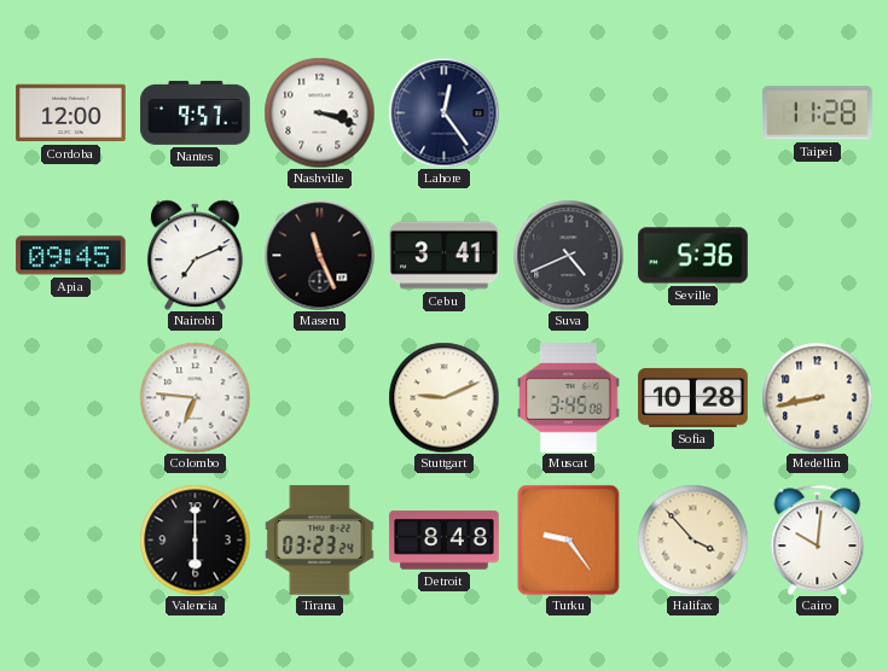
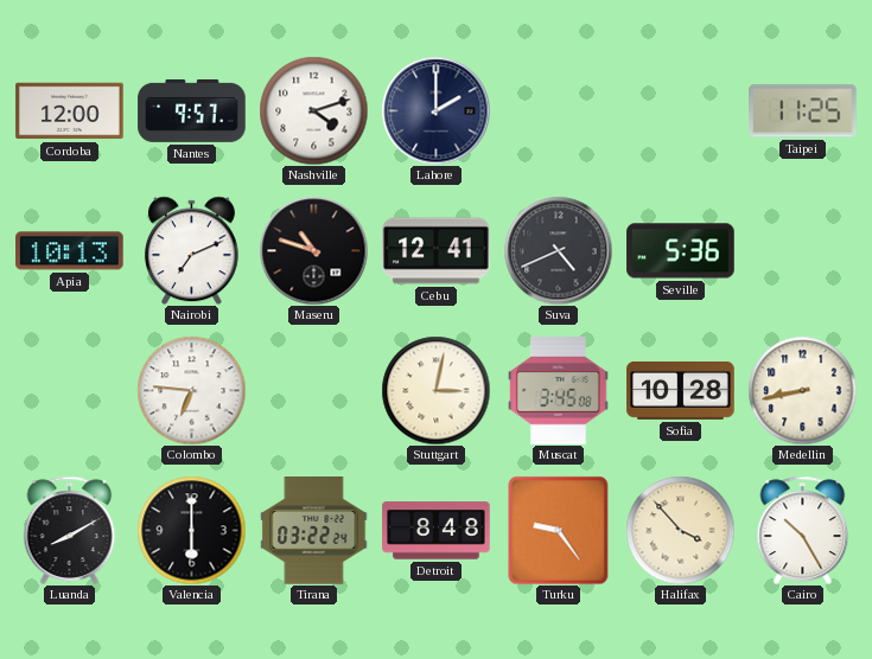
Nashville: 3:18 -> 4:12
Lahore: 12:24 -> 2:00
Taipei: 11:28 -> 11:25
Apia: 09:45 -> 10:13
Maseru: 11:26 -> 10:48
Cebu: 3:41 -> 12:41
Stuttgart: 9:11 -> 3:02
Luanda: none -> 8:10
Tirana: 03:23 -> 03:22
Cairo: 10:01 -> 10:25
